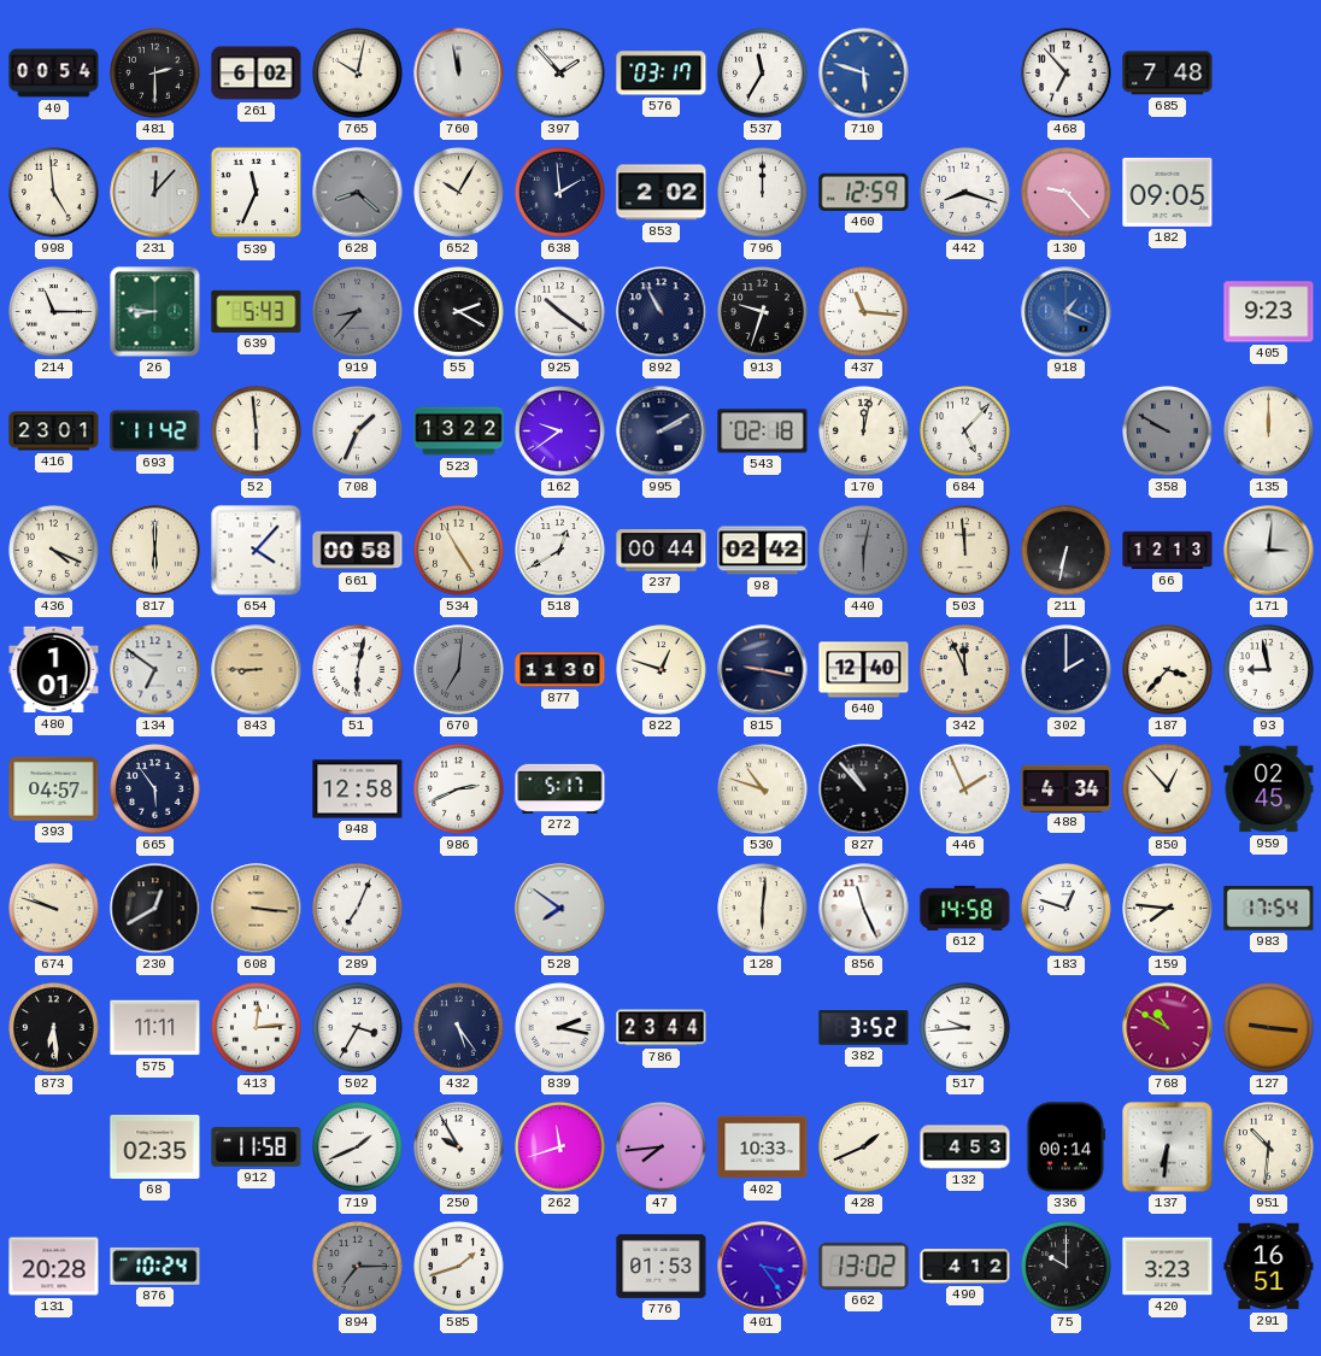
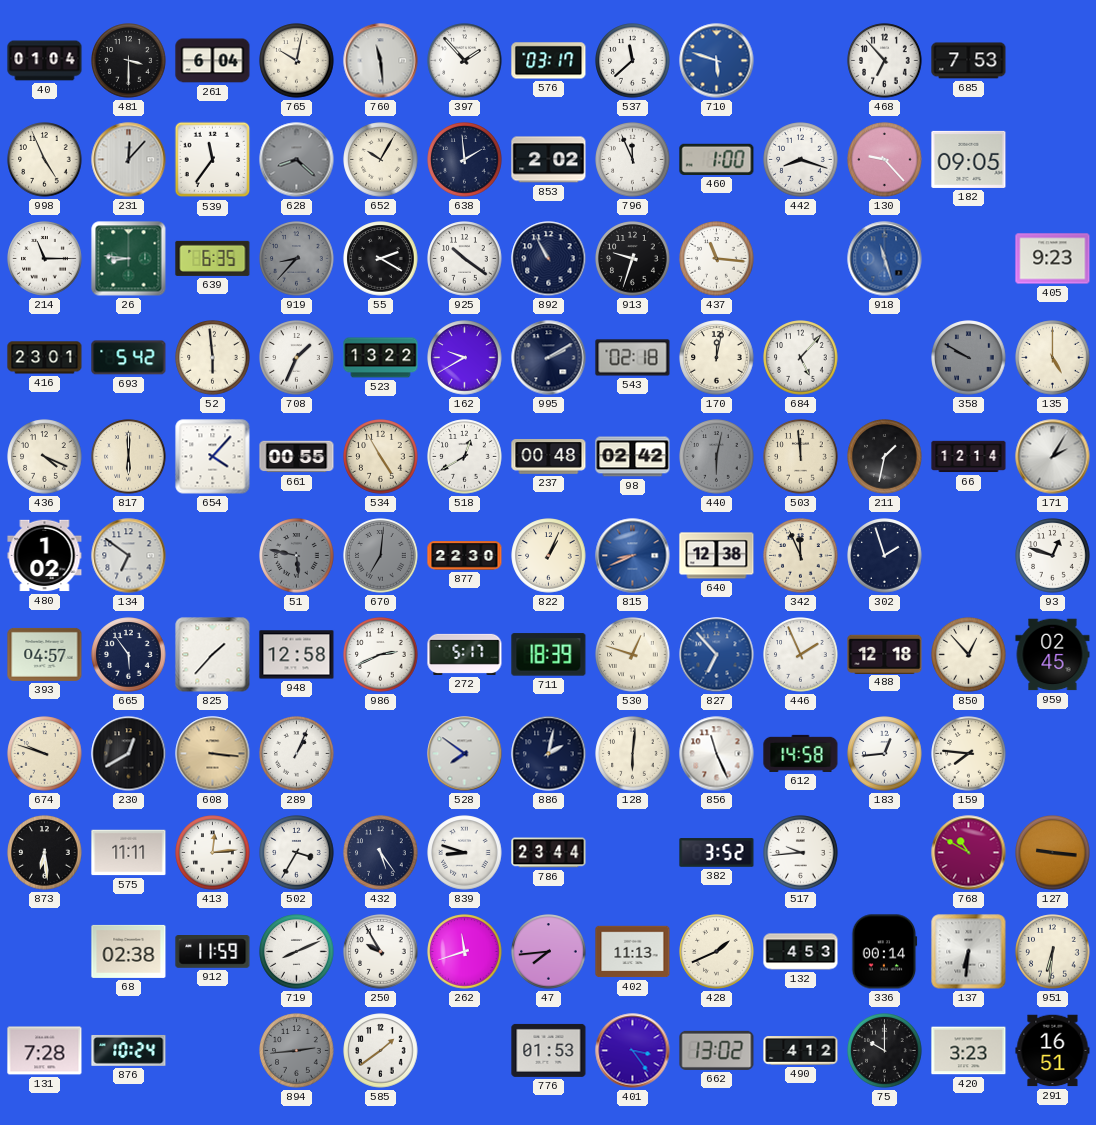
40: 00:54 -> 01:04
481: 2:30 -> 3:30
261: 6:02 -> 6:04
760: 11:58 -> 11:29
537: 11:35 -> 11:38
685: 7:48 -> 7:53
998: 4:59 -> 4:56
539: 11:34 -> 11:36
796: 12:00 -> 11:56
460: 12:59 -> 1:00
639: 5:43 -> 6:35
918: 1:19 -> 11:27
693: 11:42 -> 5:42
162: 9:39 -> 9:40
135: 12:00 -> 5:00
661: 00:58 -> 00:55
237: 00:44 -> 00:48
211: 6:32 -> 1:32
66: 12:13 -> 12:14
171: 3:01 -> 2:05
480: 1:01 -> 1:02
843: 8:45 -> none
51: 6:02 -> 5:47
51 dial: white -> grey
877: 11:30 -> 22:30
822: 12:48 -> 1:04
815: 9:17 -> 8:41
815 dial: navy -> blue
640: 12:40 -> 12:38
302: 2:00 -> 1:57
187: 3:37 -> none
93: 8:58 -> 12:48
825: none -> 1:37
711: none -> 18:39
530: 10:48 -> 12:48
827: 10:53 -> 6:53
827 dial: black -> blue
488: 4:34 -> 12:18
289: 7:04 -> 1:04
886: none -> 2:02
183: 12:48 -> 12:44
983: 17:54 -> none
839: 2:17 -> 8:48
68: 02:35 -> 02:38
912: 11:58 -> 11:59
719: 1:41 -> 8:11
402: 10:33 -> 11:13
951: 10:31 -> 6:31
131: 20:28 -> 7:28
894: 7:15 -> 2:44
585: 1:42 -> 1:39
